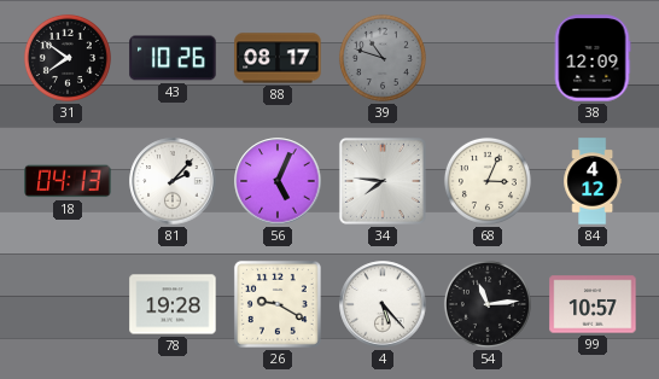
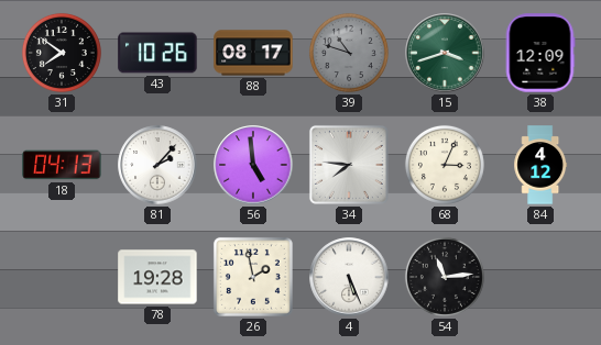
15: none -> 3:42
56: 5:04 -> 4:59
26: 9:20 -> 1:58
4: 5:23 -> 5:26
99: 10:57 -> none
